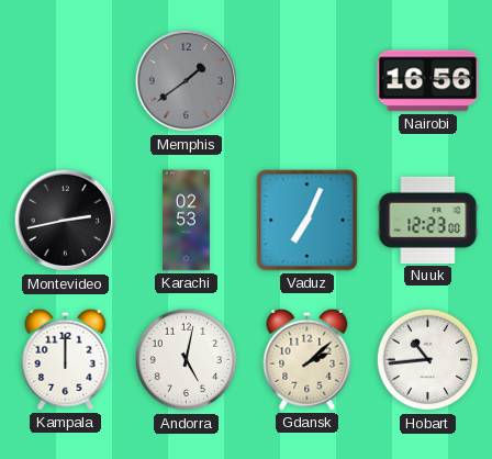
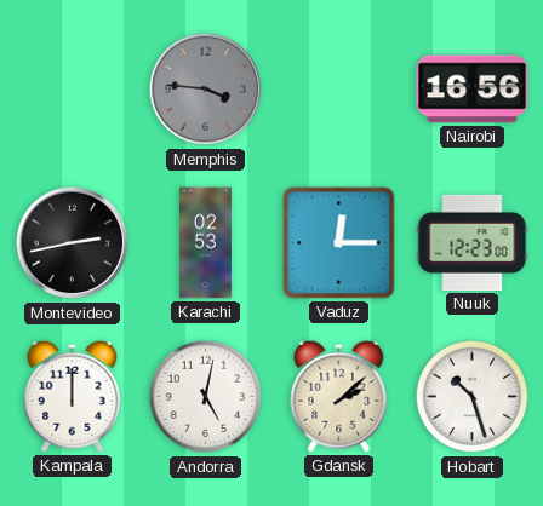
Memphis: 1:39 -> 3:46
Vaduz: 7:04 -> 12:15
Hobart: 10:44 -> 10:27
